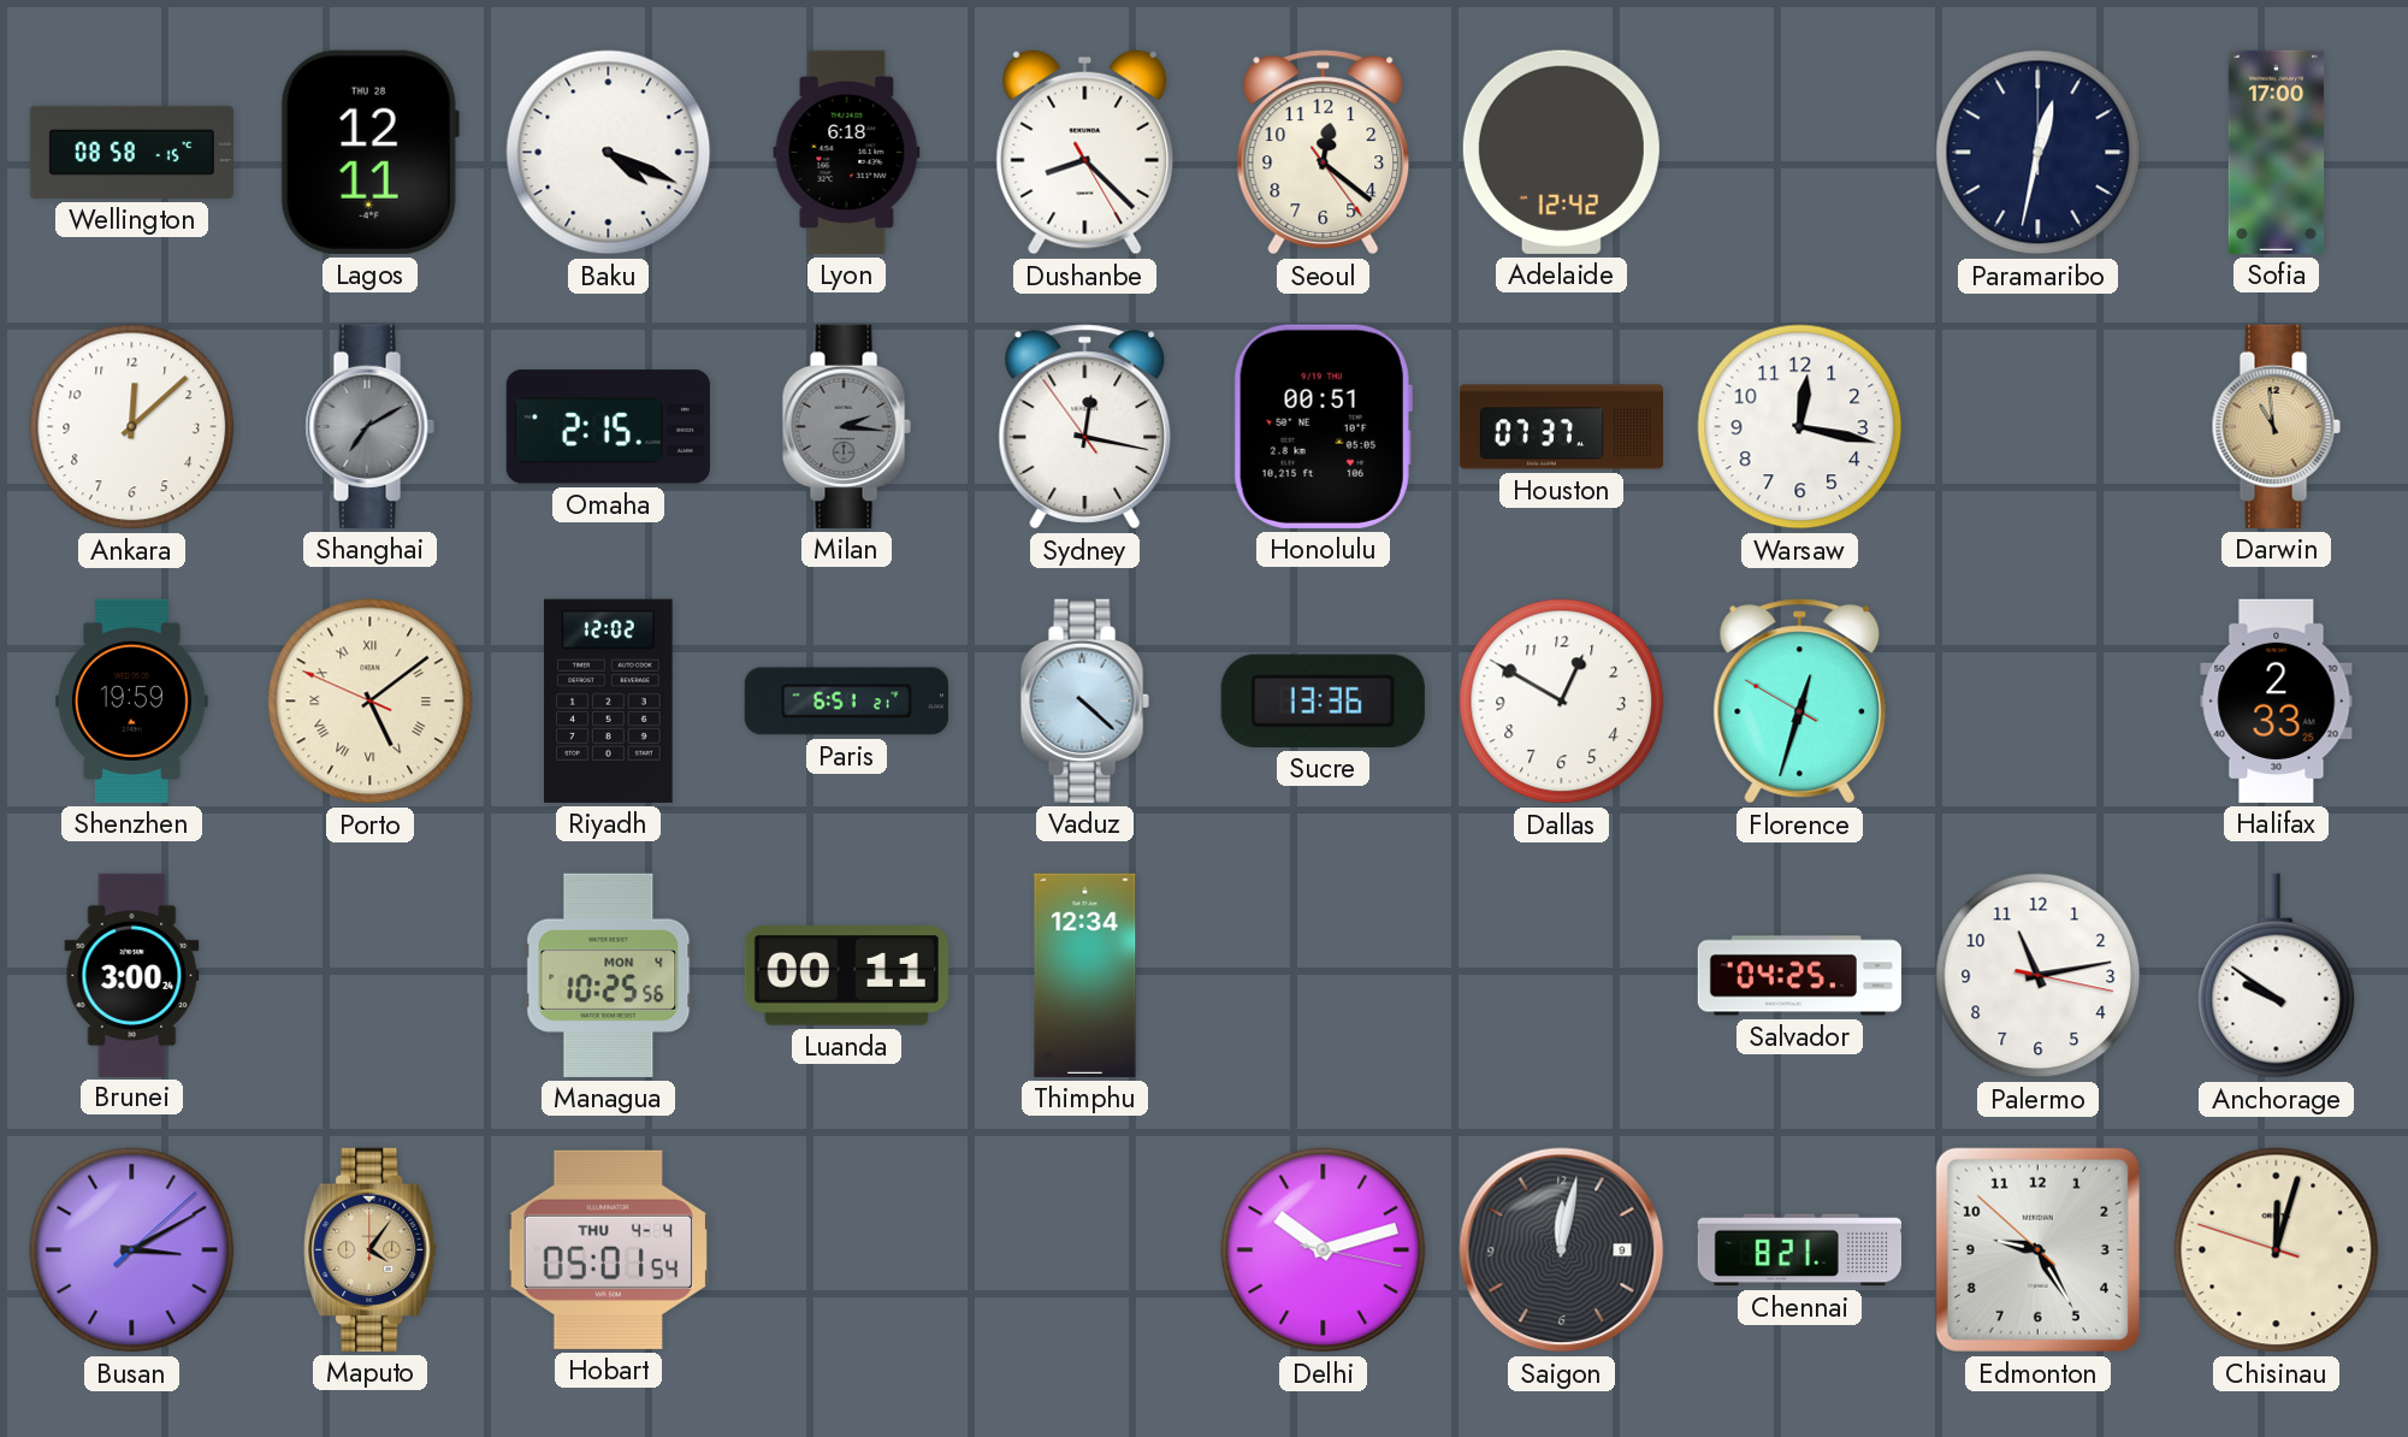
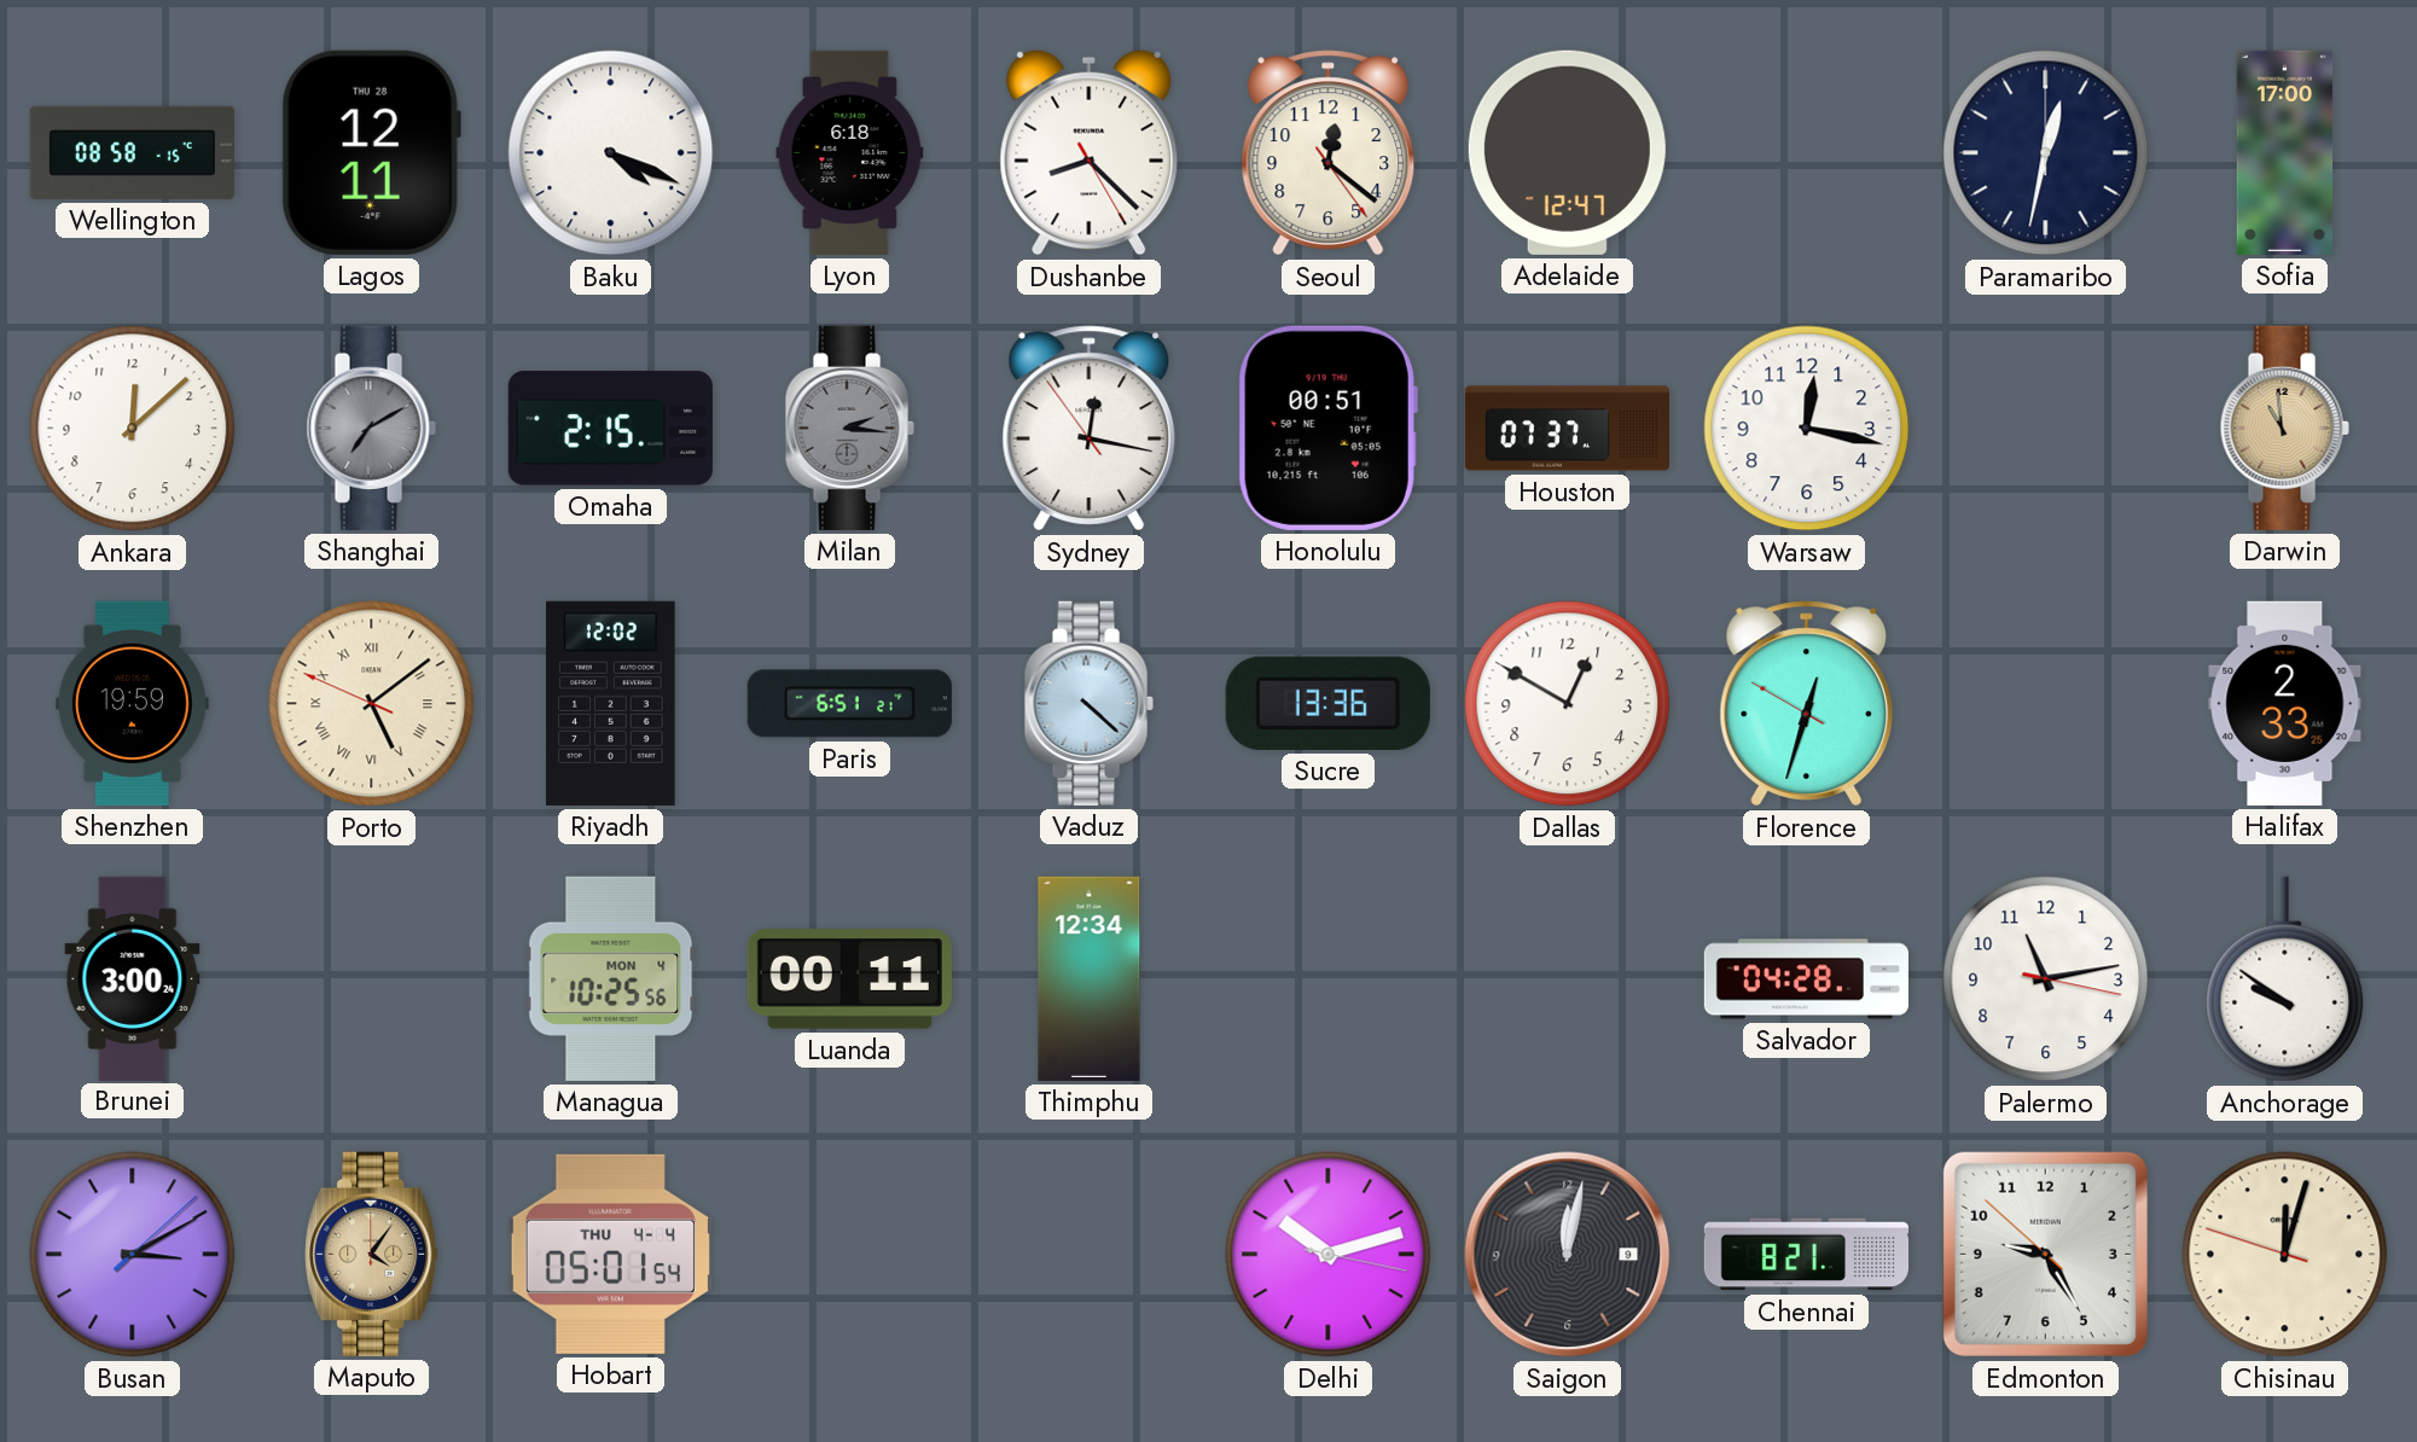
Adelaide: 12:42 -> 12:47
Salvador: 04:25 -> 04:28
